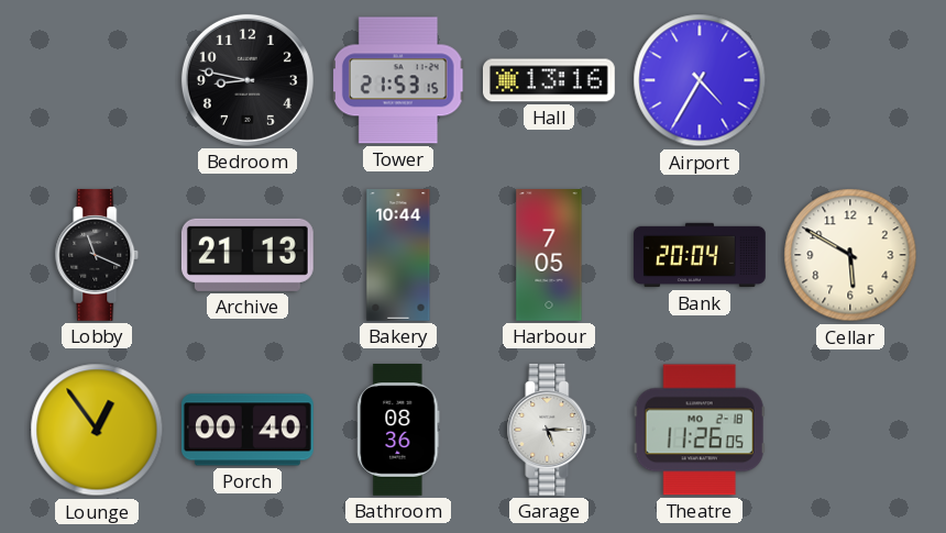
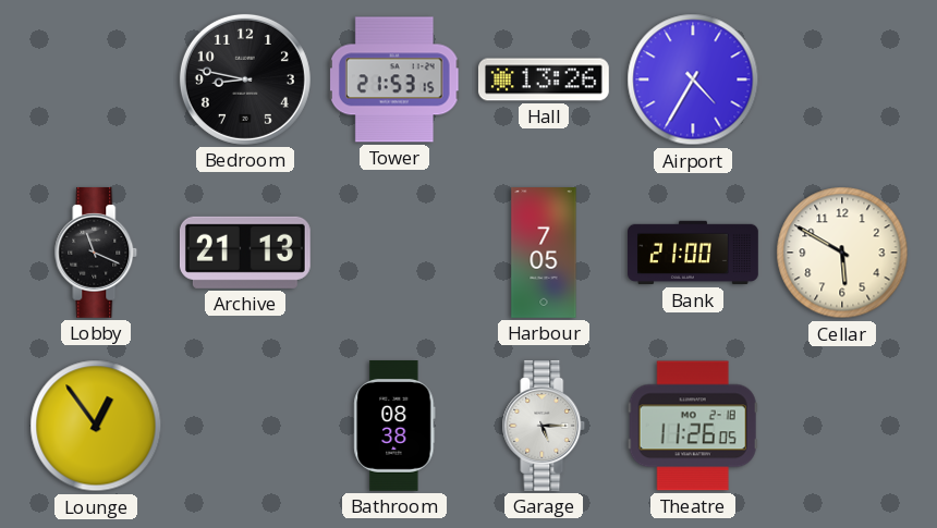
Hall: 13:16 -> 13:26
Bakery: 10:44 -> none
Bank: 20:04 -> 21:00
Porch: 00:40 -> none
Bathroom: 08:36 -> 08:38
